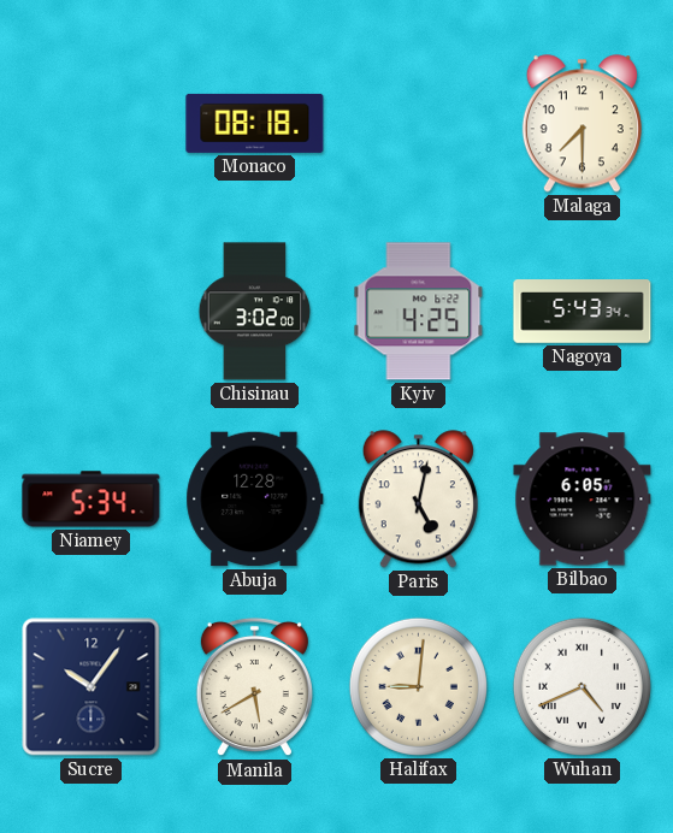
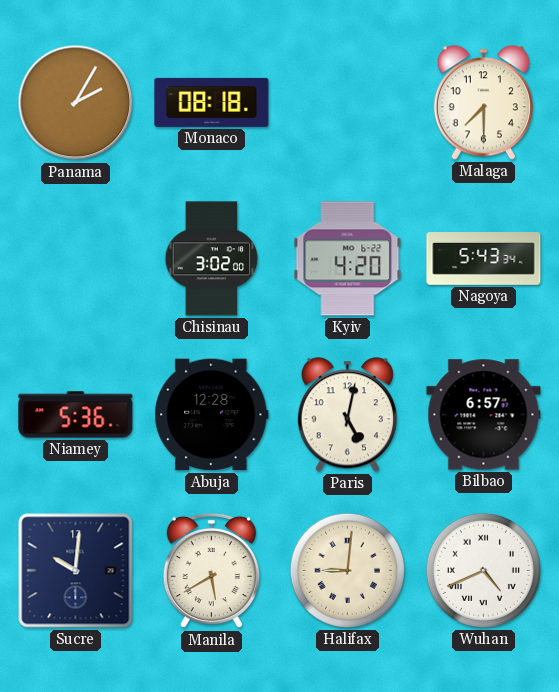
Panama: none -> 2:05
Kyiv: 4:25 -> 4:20
Niamey: 5:34 -> 5:36
Bilbao: 6:05 -> 6:57
Sucre: 10:06 -> 10:01
